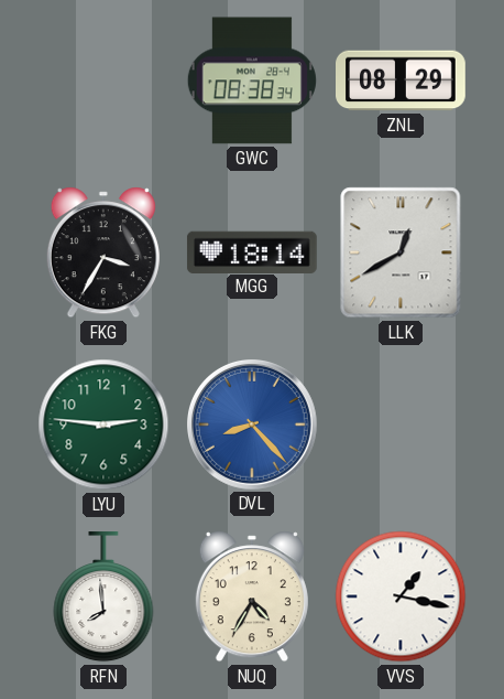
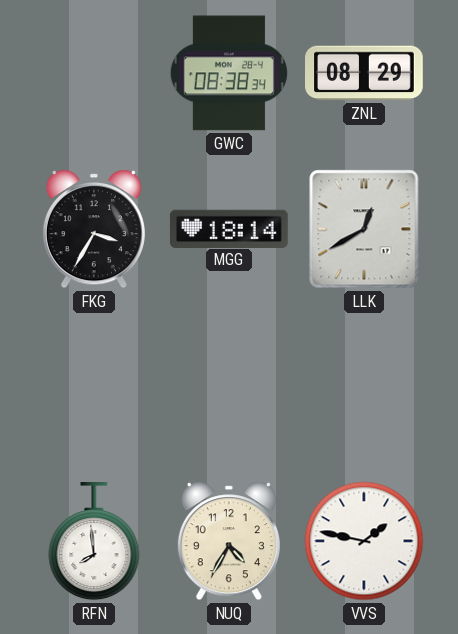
LYU: 2:46 -> none
DVL: 8:23 -> none
VVS: 1:17 -> 1:47
